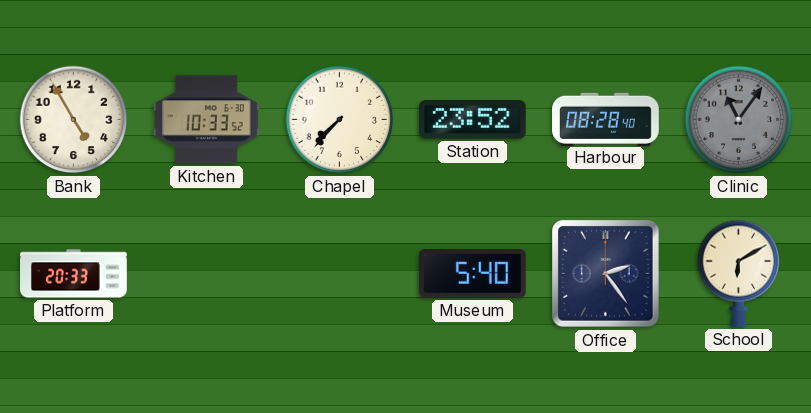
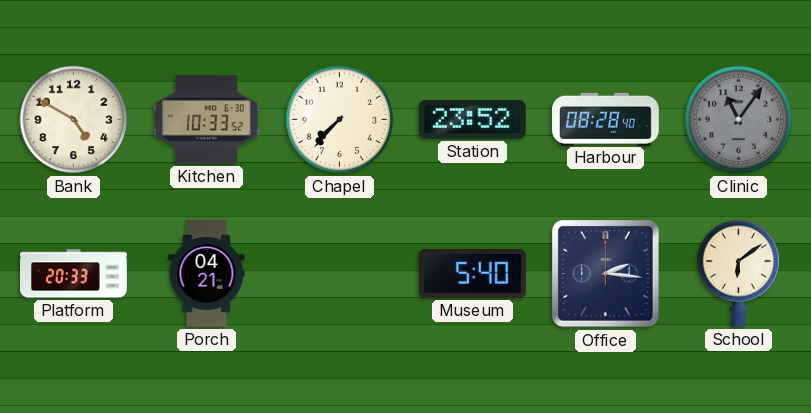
Bank: 4:55 -> 4:50
Porch: none -> 04:21
Office: 2:24 -> 2:16
School: 6:10 -> 6:09
